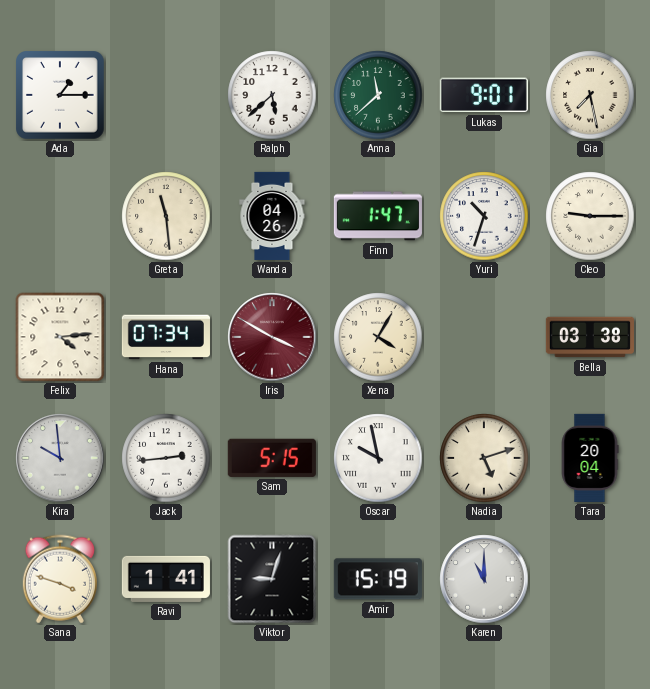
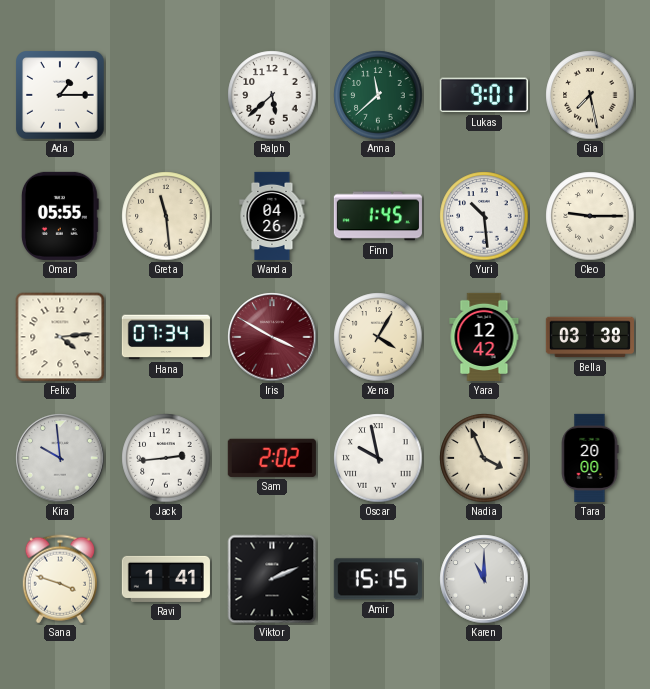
Omar: none -> 05:55
Finn: 1:47 -> 1:45
Yuri: 10:33 -> 10:29
Yara: none -> 12:42
Sam: 5:15 -> 2:02
Nadia: 5:12 -> 3:56
Tara: 20:04 -> 20:00
Viktor: 9:03 -> 2:11
Amir: 15:19 -> 15:15
